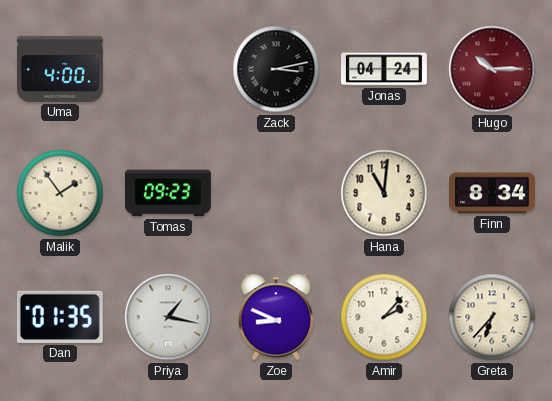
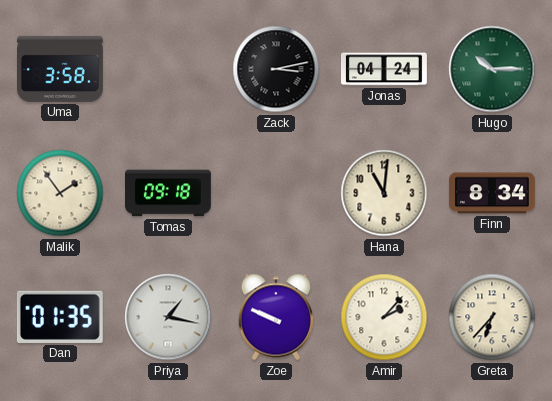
Uma: 4:00 -> 3:58
Hugo dial: burgundy -> green
Tomas: 09:23 -> 09:18
Zoe: 8:49 -> 9:49
